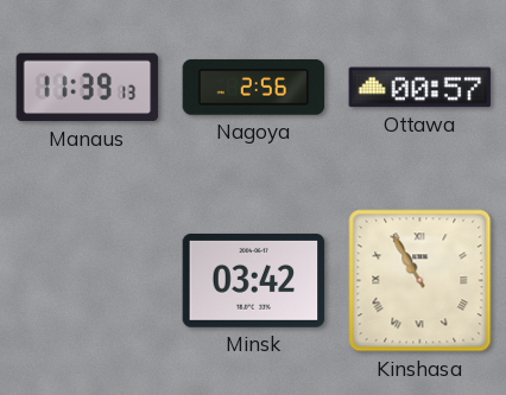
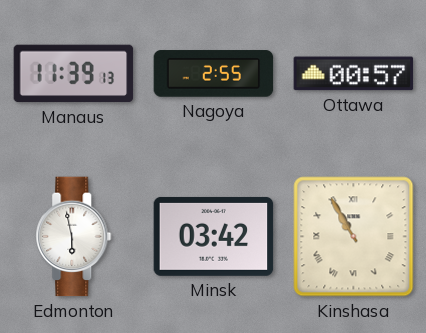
Nagoya: 2:56 -> 2:55
Edmonton: none -> 5:58
